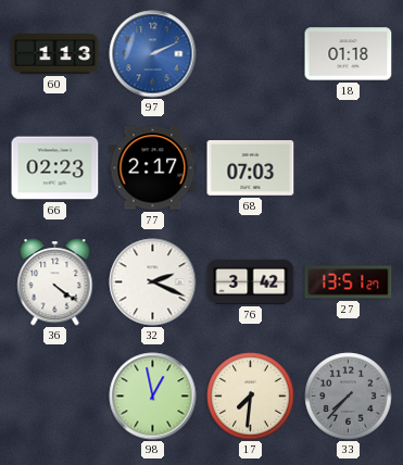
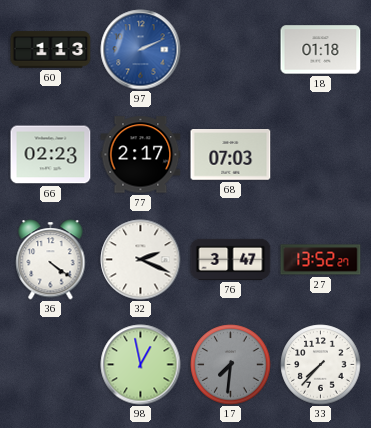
76: 3:42 -> 3:47
27: 13:51 -> 13:52
17 dial: cream -> grey
33 dial: grey -> white
